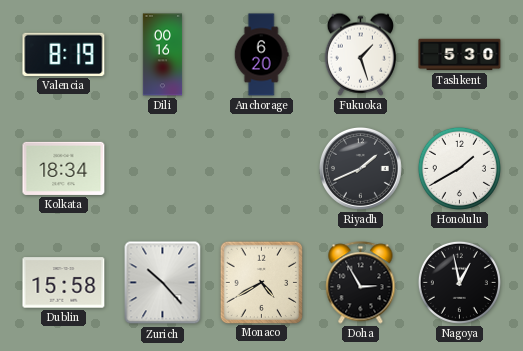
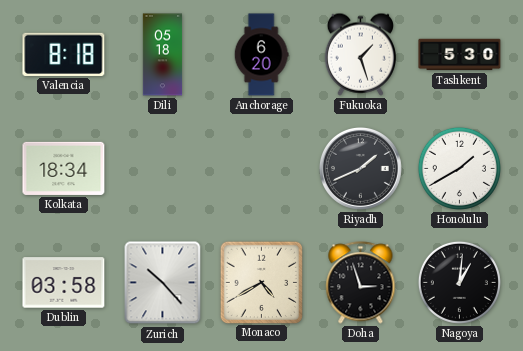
Valencia: 8:19 -> 8:18
Dili: 00:16 -> 05:18
Dublin: 15:58 -> 03:58
Doha: 2:55 -> 2:57
Nagoya: 12:58 -> 1:01
